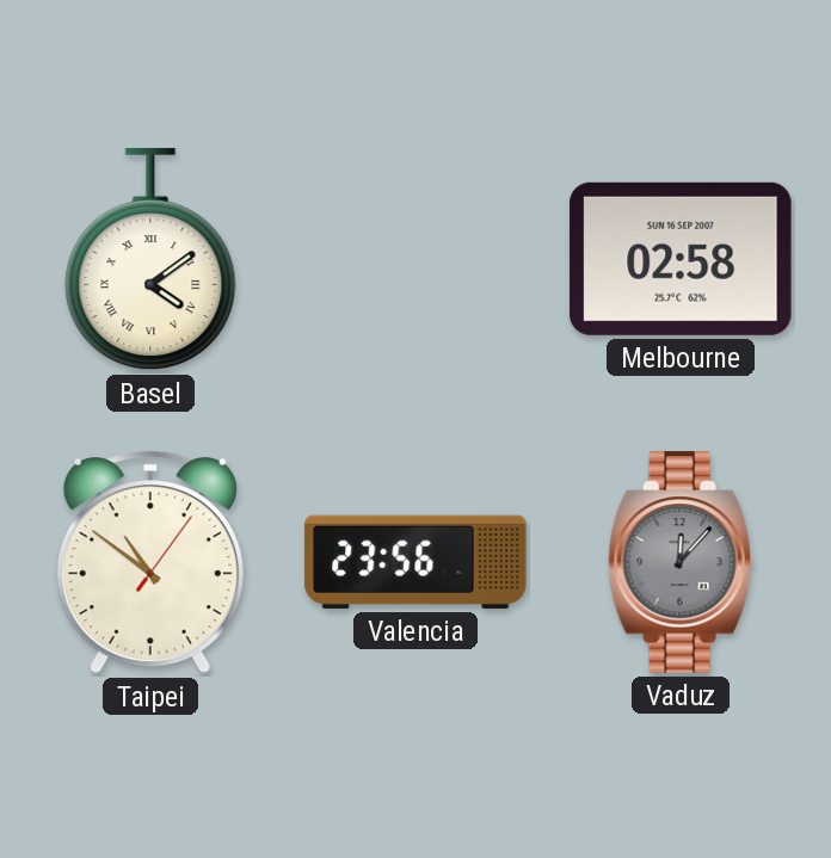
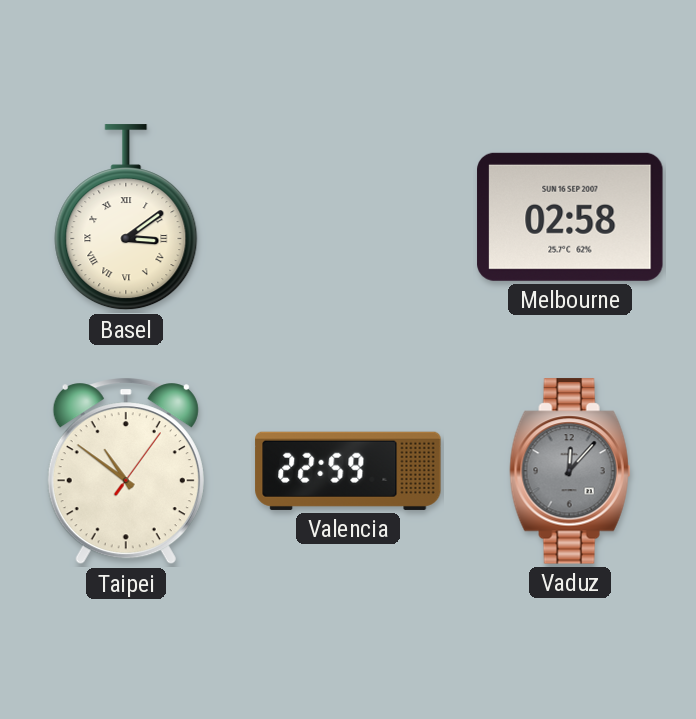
Basel: 4:09 -> 3:09
Valencia: 23:56 -> 22:59
